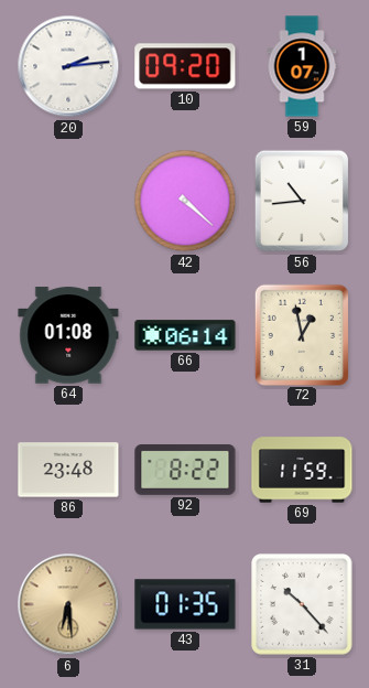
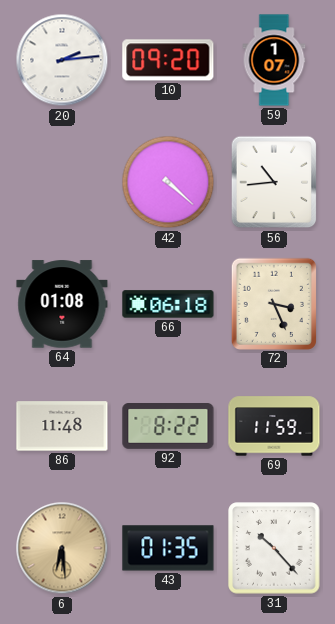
66: 06:14 -> 06:18
72: 12:58 -> 3:26
86: 23:48 -> 11:48
